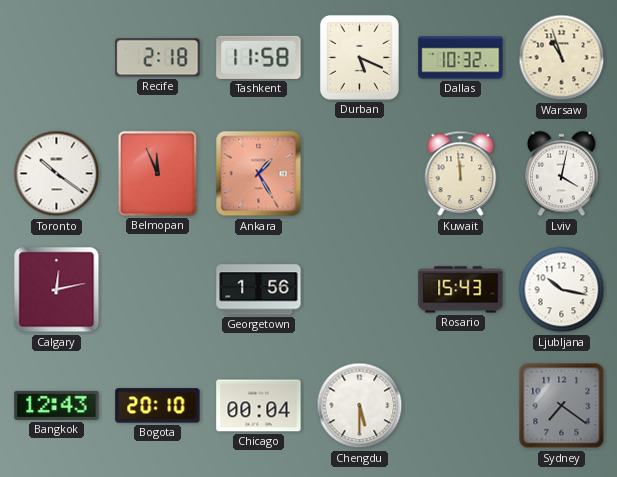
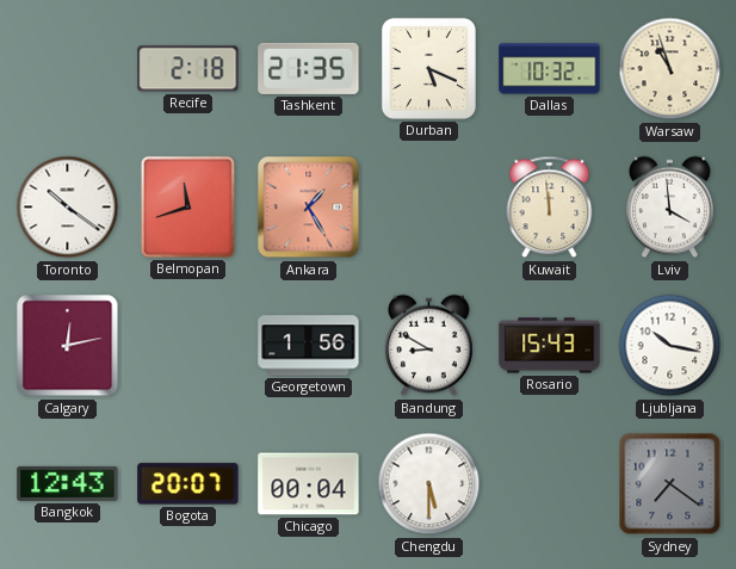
Tashkent: 11:58 -> 21:35
Belmopan: 11:56 -> 11:42
Lviv: 4:02 -> 3:59
Bandung: none -> 8:50
Bogota: 20:10 -> 20:07
